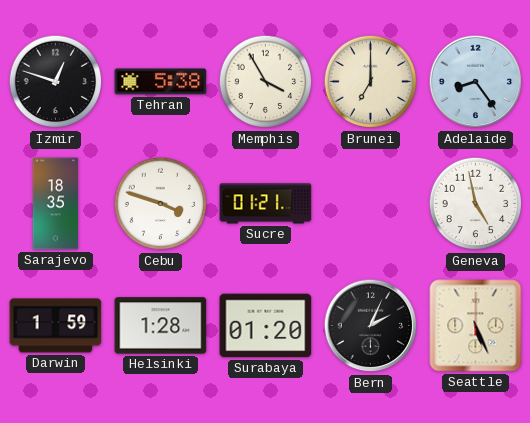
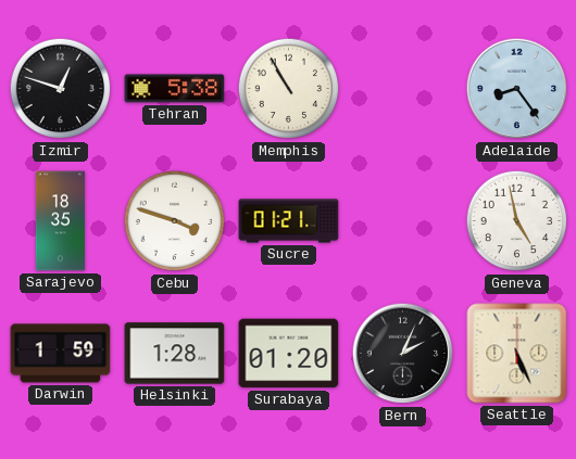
Memphis: 3:55 -> 10:55
Brunei: 7:00 -> none
